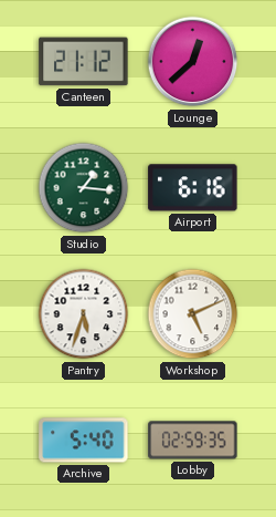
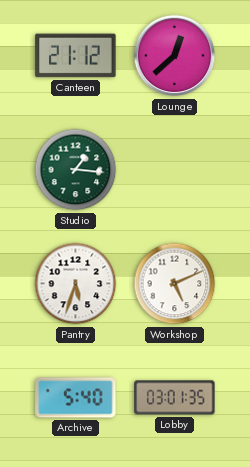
Airport: 6:16 -> none
Lobby: 02:59 -> 03:01
